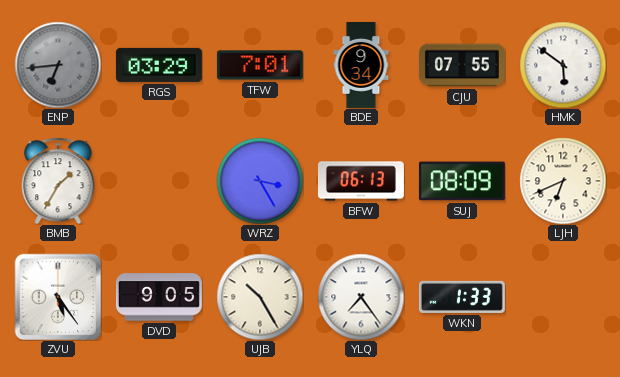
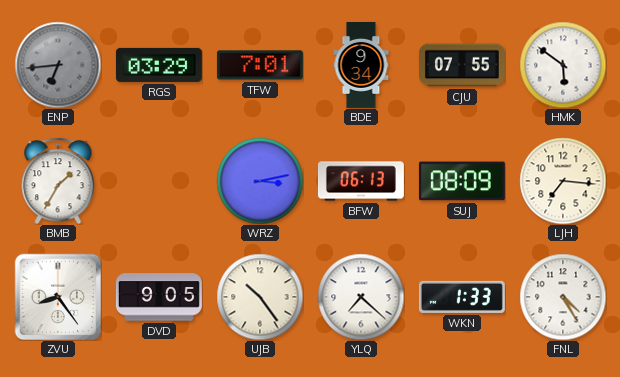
WRZ: 3:25 -> 3:13
LJH: 6:41 -> 7:16
ZVU: 5:24 -> 8:24
UJB: 10:25 -> 10:24
YLQ: 7:24 -> 7:22
FNL: none -> 4:25
